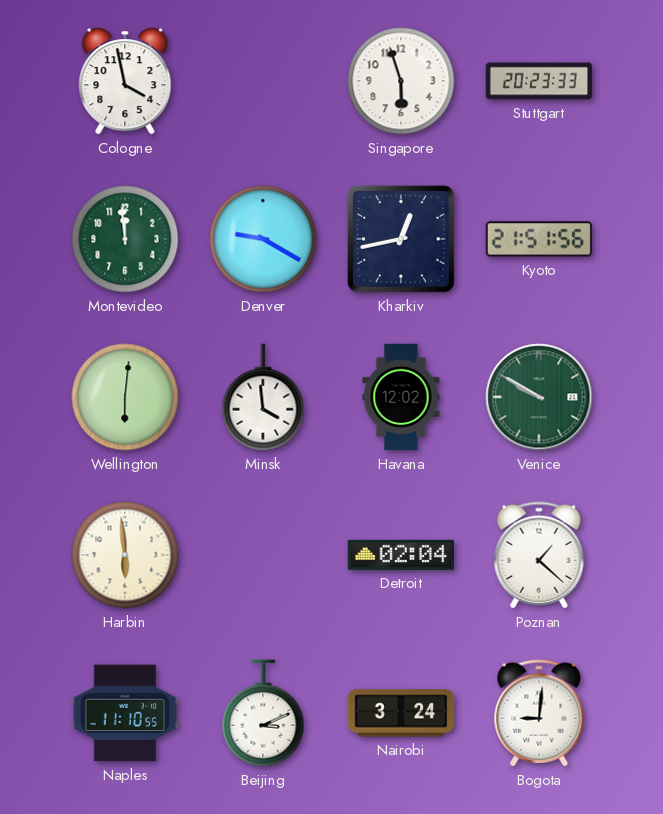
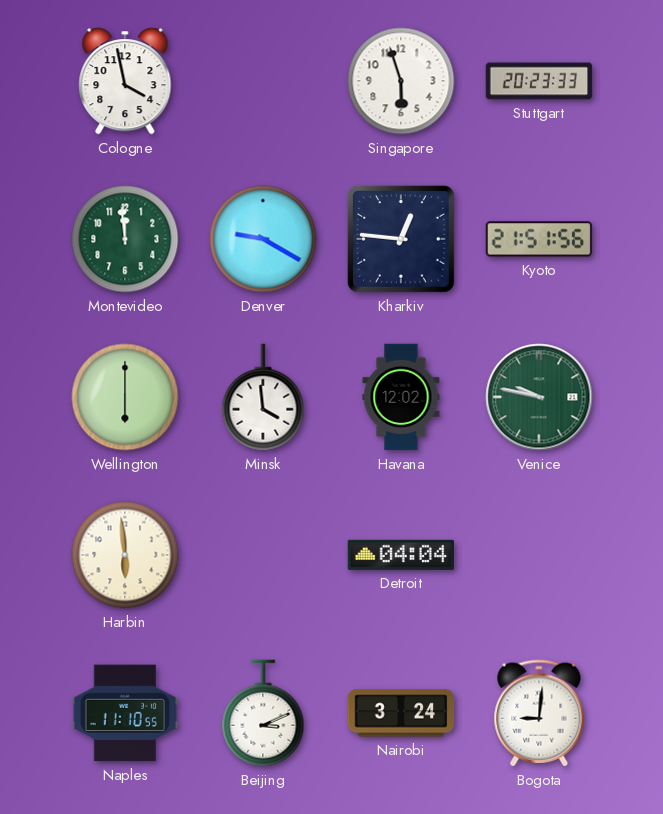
Kharkiv: 12:43 -> 12:46
Wellington: 6:01 -> 6:00
Venice: 9:50 -> 9:47
Detroit: 02:04 -> 04:04
Poznan: 1:22 -> none
